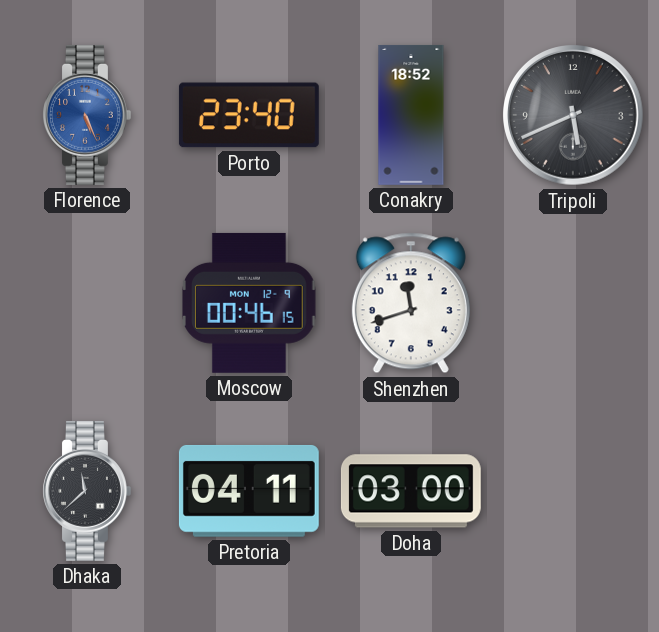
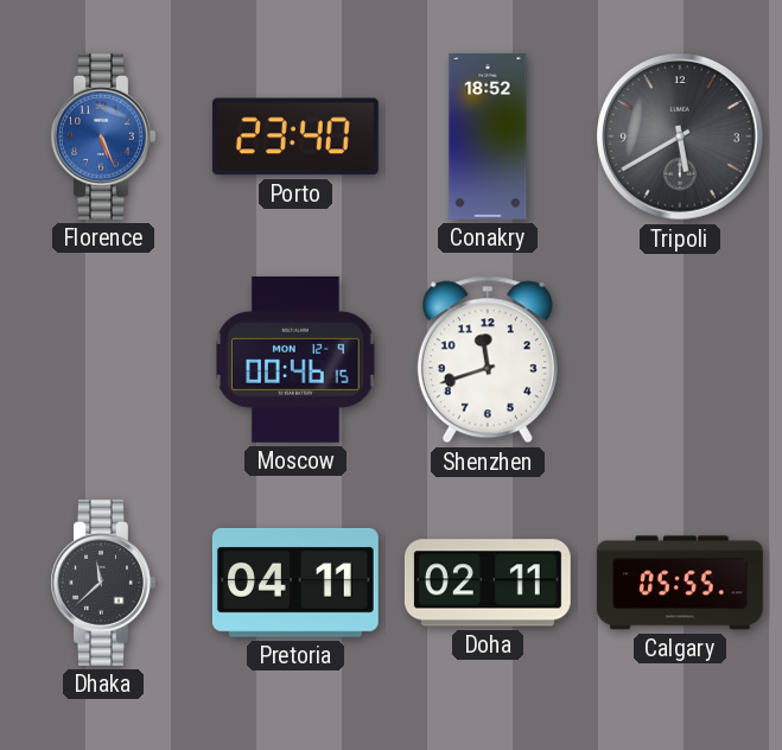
Tripoli: 5:41 -> 5:40
Doha: 03:00 -> 02:11
Calgary: none -> 05:55
